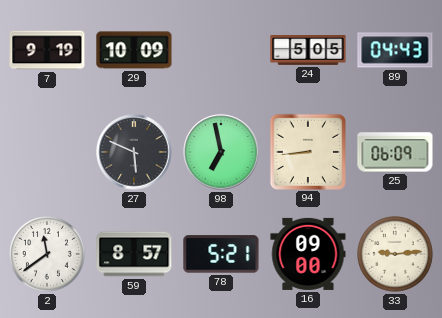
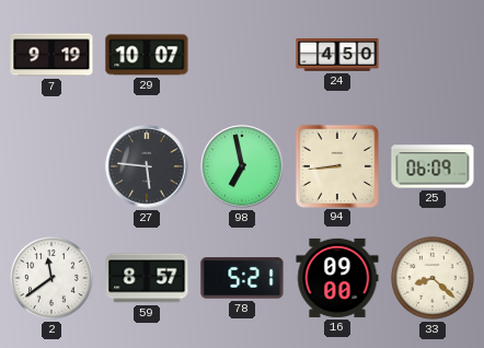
29: 10:09 -> 10:07
24: 5:05 -> 4:50
89: 04:43 -> none
27: 5:49 -> 5:46
33: 9:14 -> 8:22
